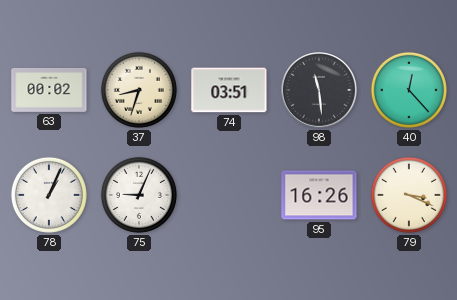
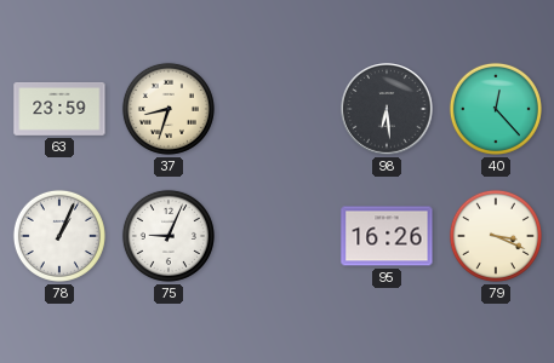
63: 00:02 -> 23:59
74: 03:51 -> none
98: 11:29 -> 6:29
